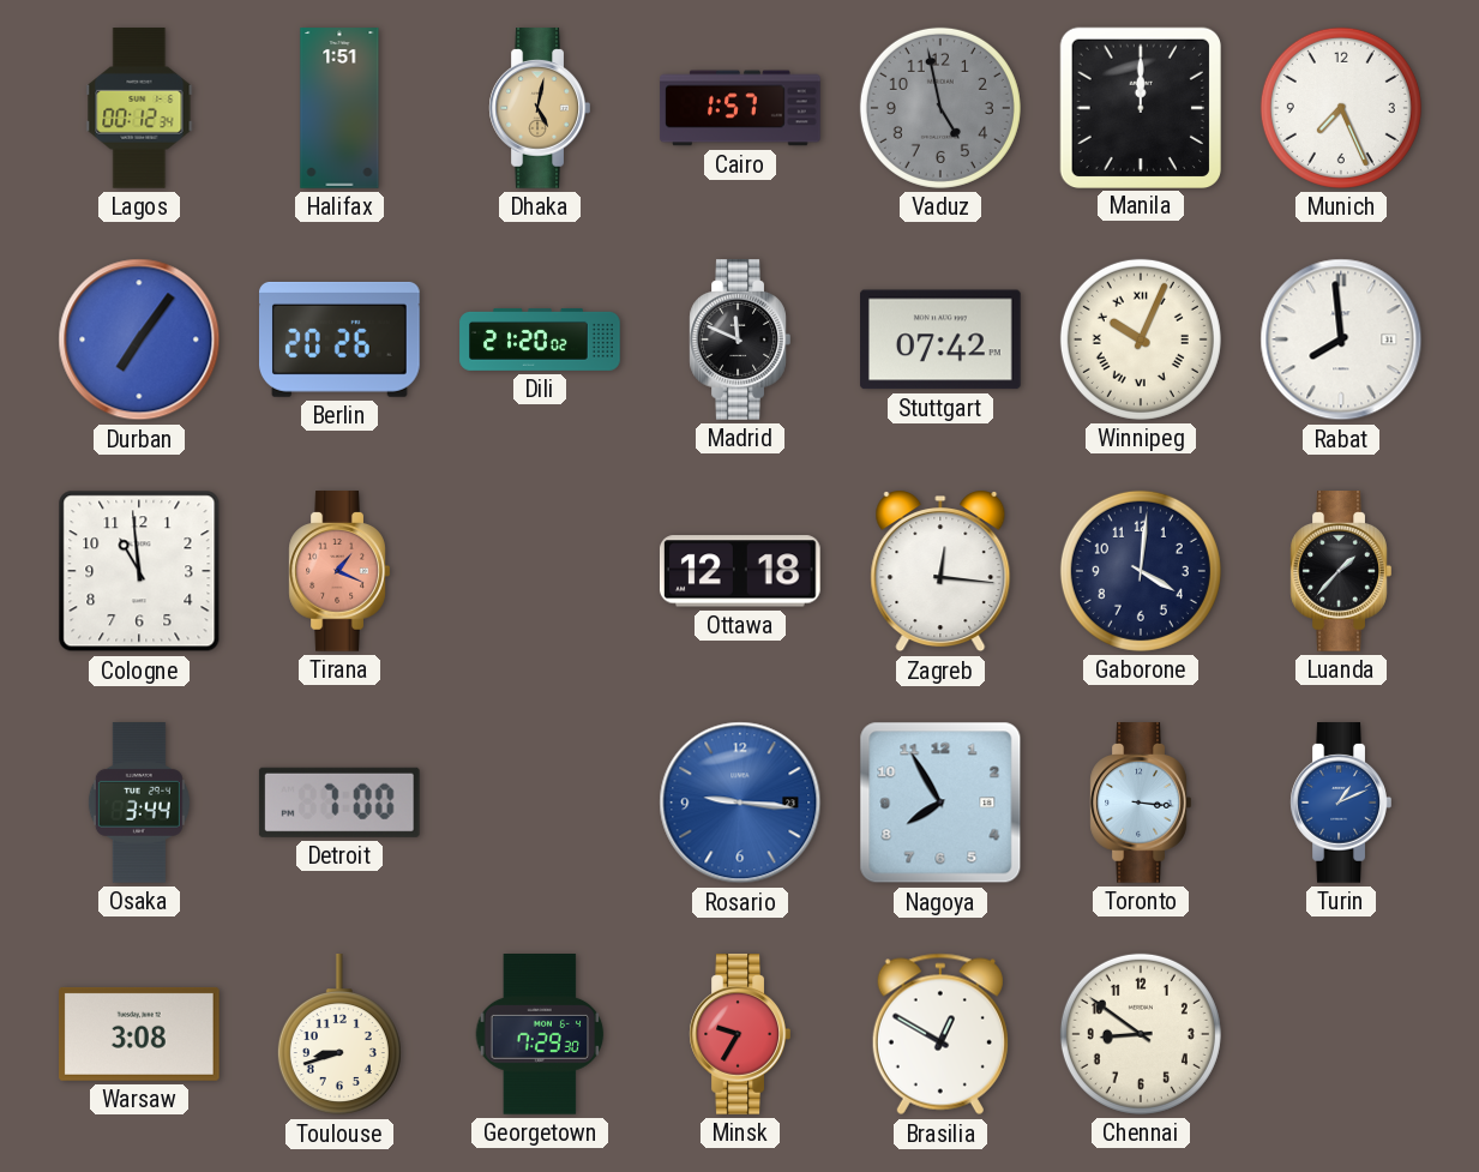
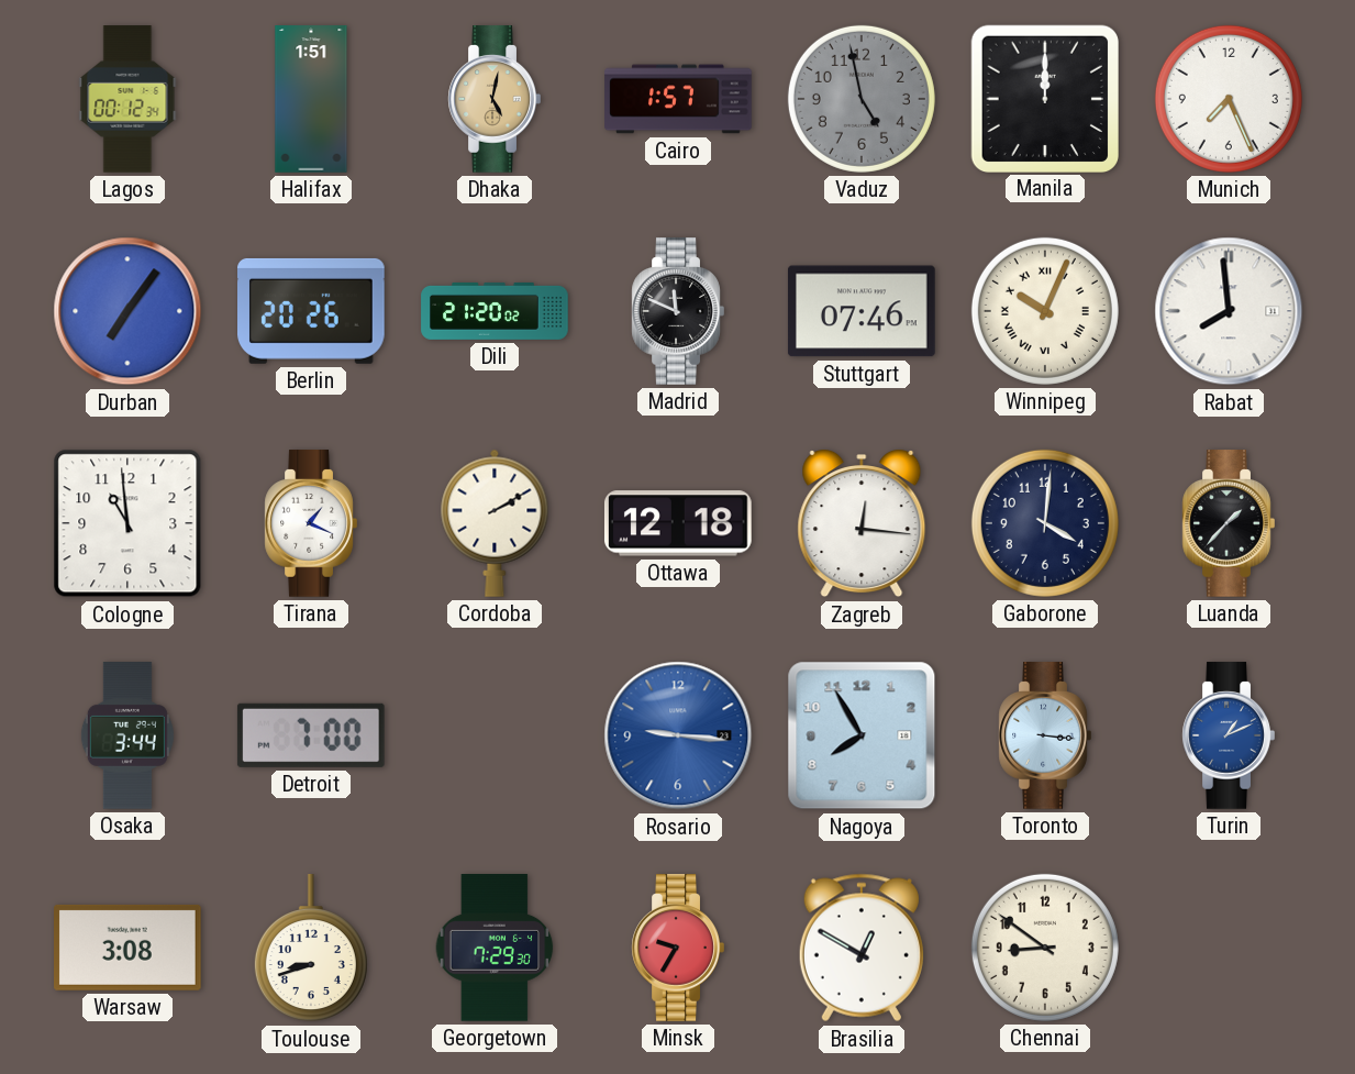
Stuttgart: 07:42 -> 07:46
Tirana dial: salmon -> white
Cordoba: none -> 2:10
